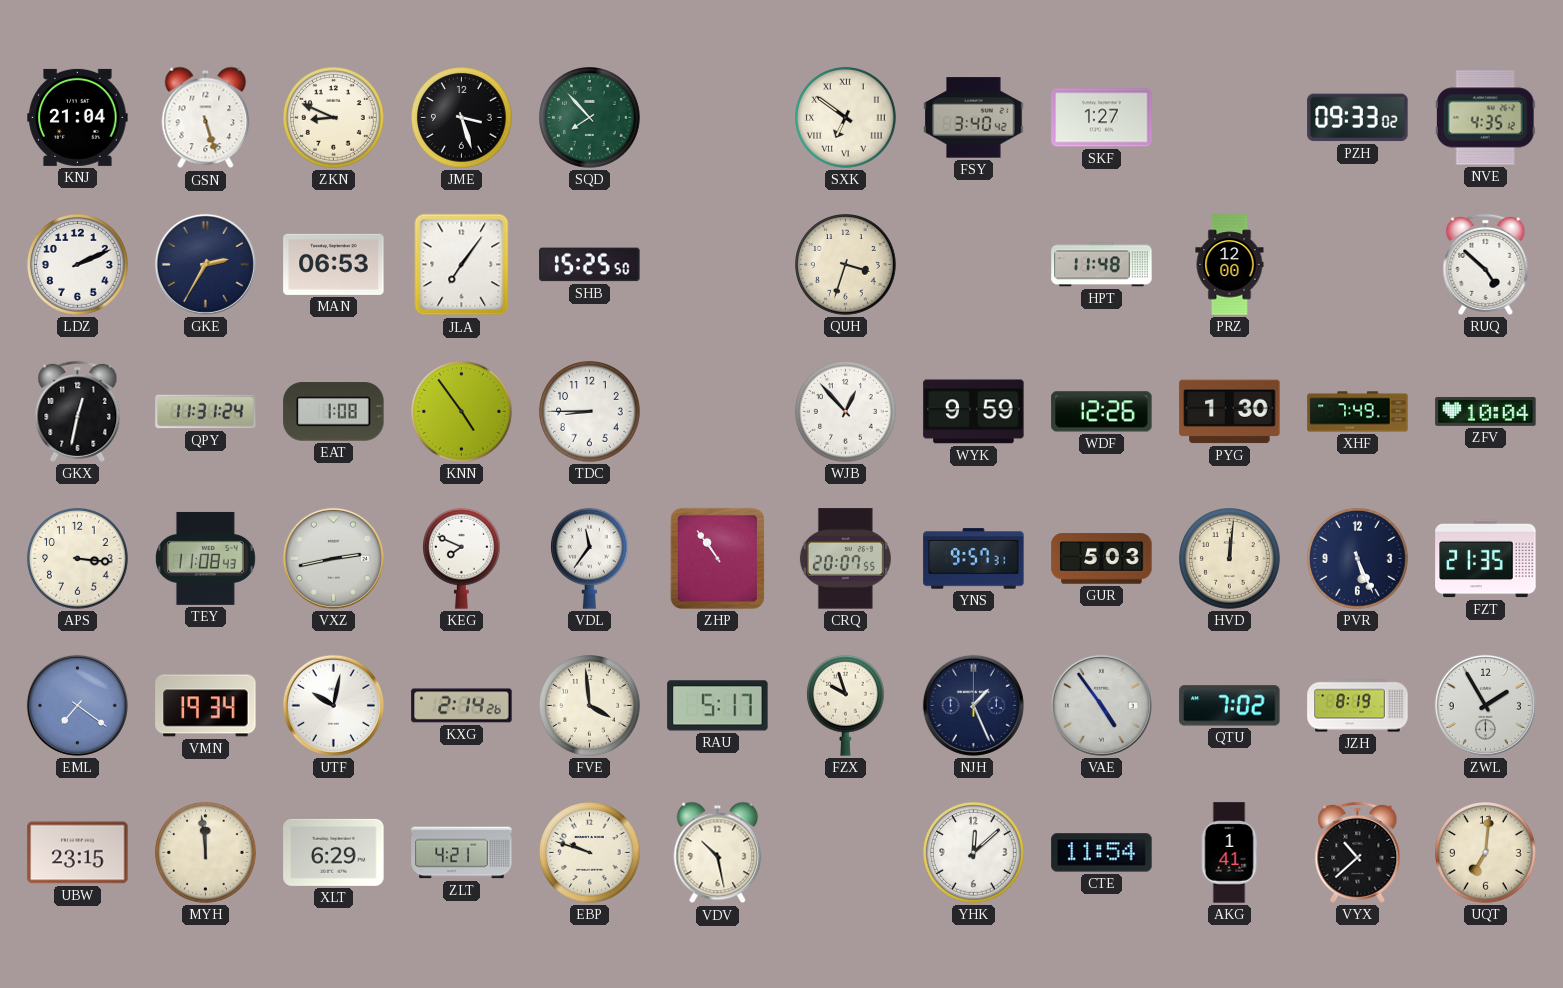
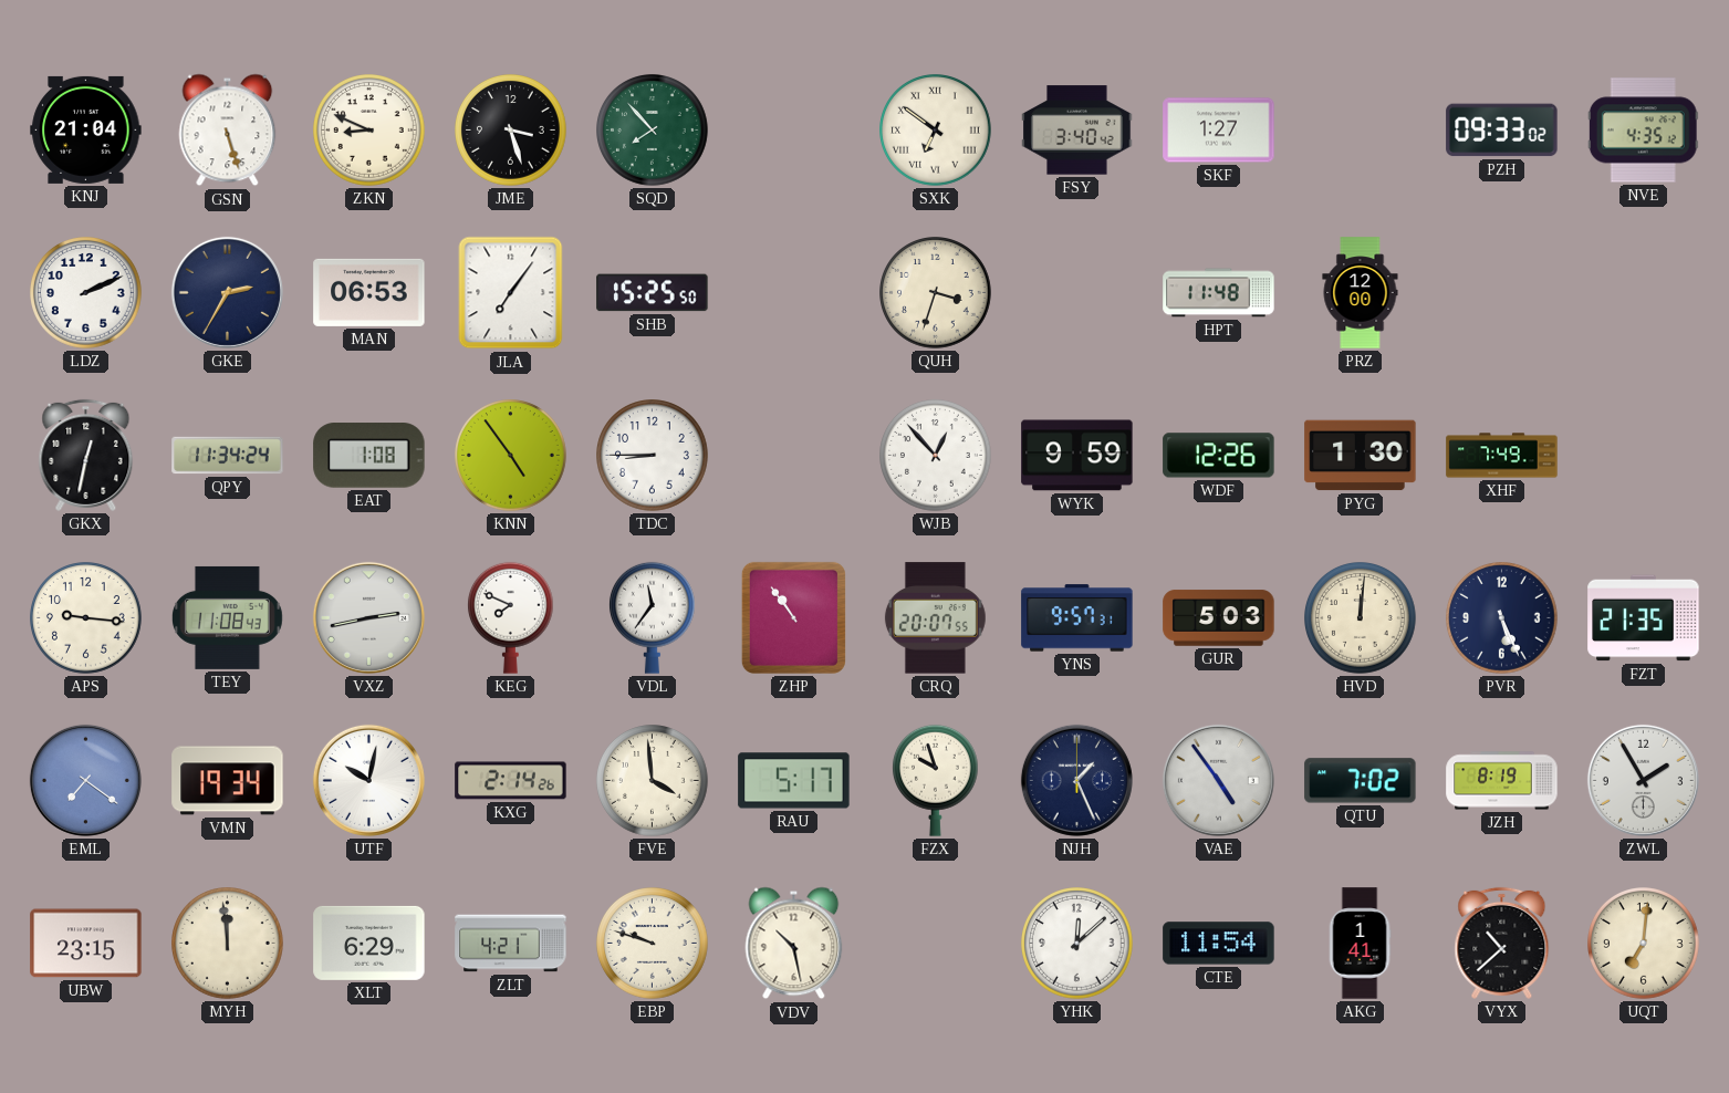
RUQ: 4:52 -> none
QPY: 11:31 -> 11:34
ZFV: 10:04 -> none
APS: 3:16 -> 9:16
